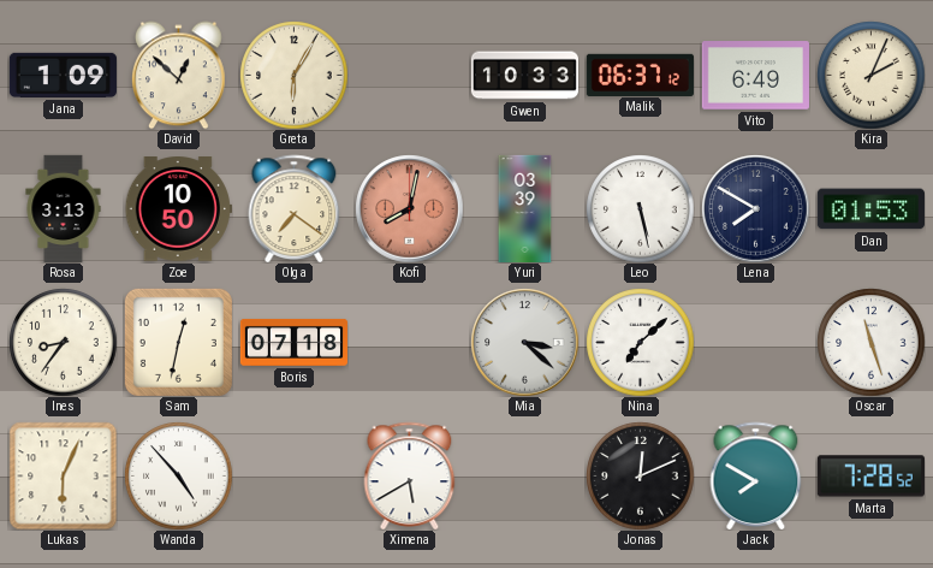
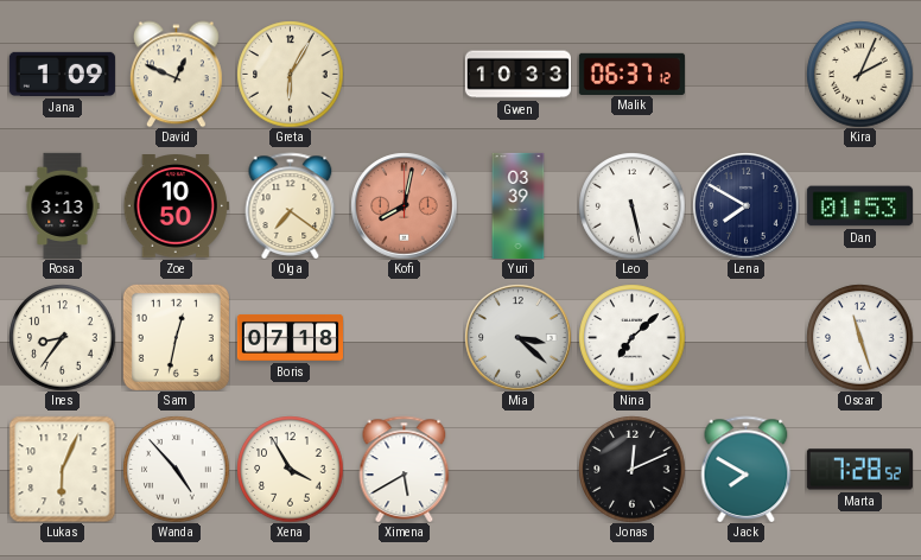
David: 12:52 -> 12:49
Vito: 6:49 -> none
Xena: none -> 3:55
